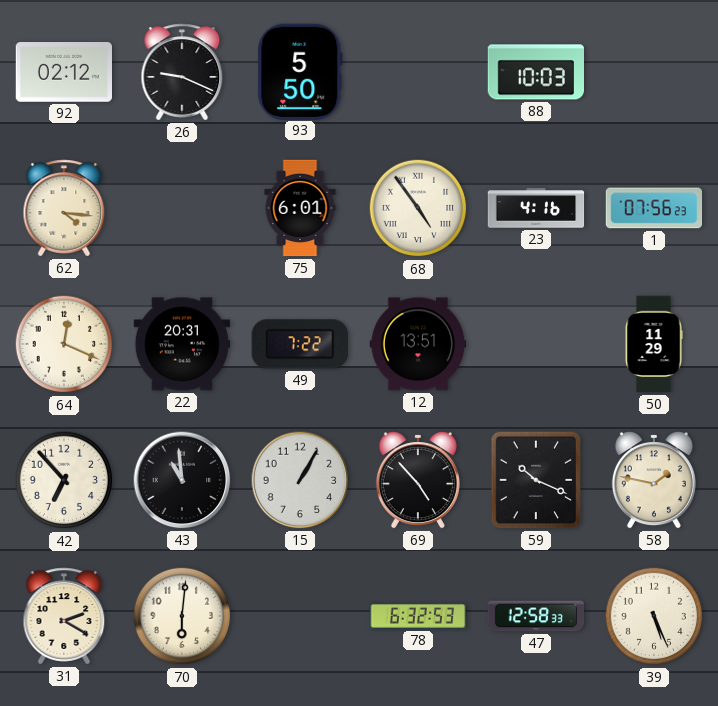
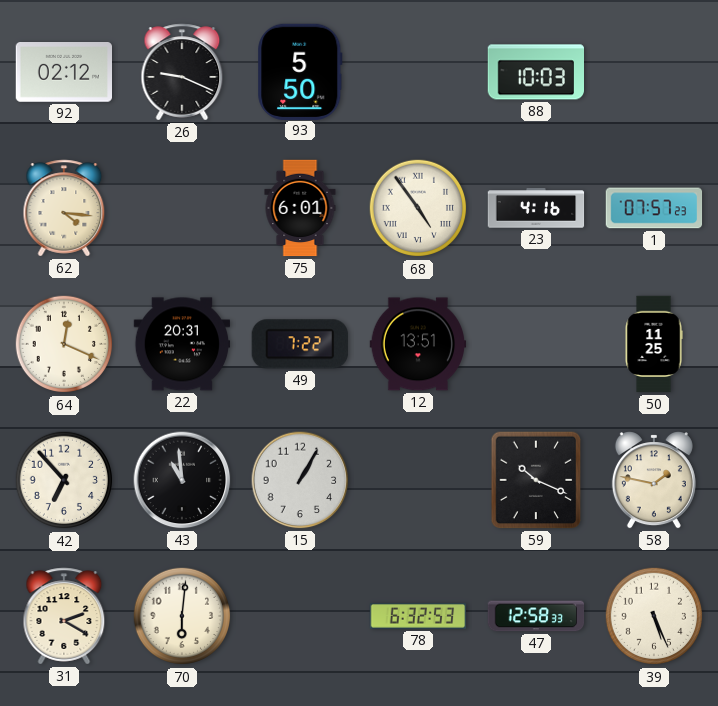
1: 07:56 -> 07:57
50: 11:29 -> 11:25
69: 4:53 -> none
